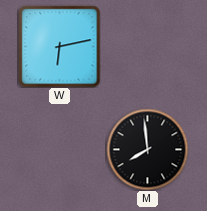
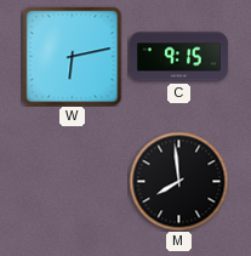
C: none -> 9:15
